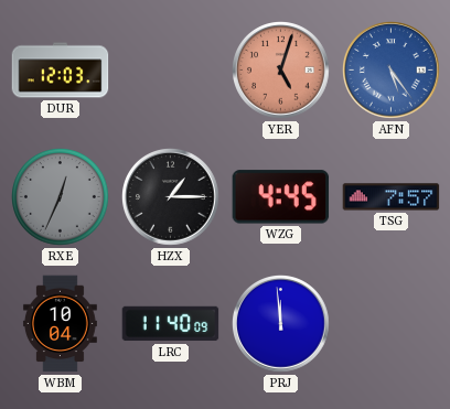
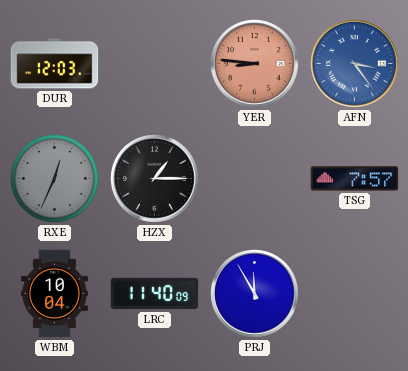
YER: 5:03 -> 8:46
AFN: 5:24 -> 3:24
WZG: 4:45 -> none
PRJ: 11:59 -> 11:55
